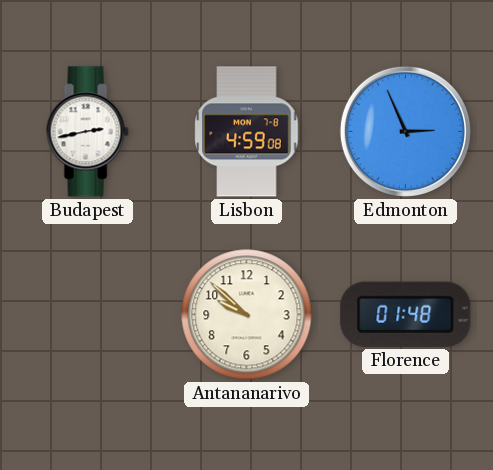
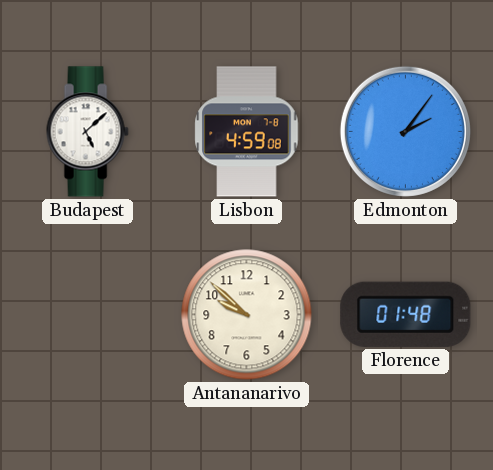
Budapest: 2:43 -> 5:08
Edmonton: 2:56 -> 2:06
